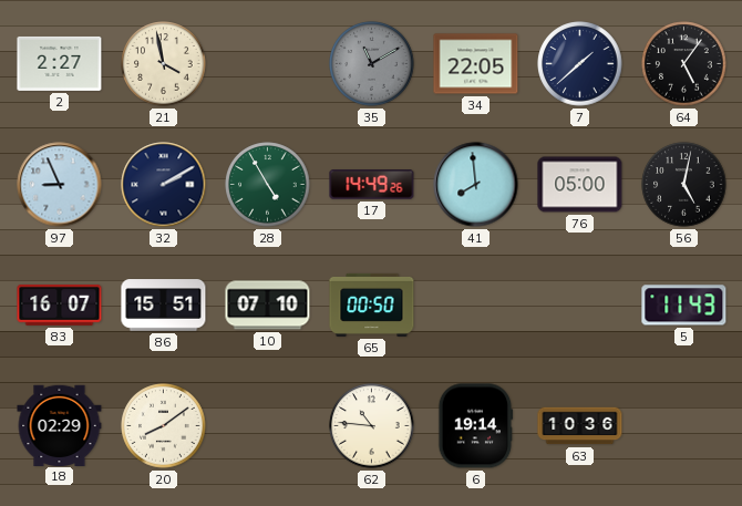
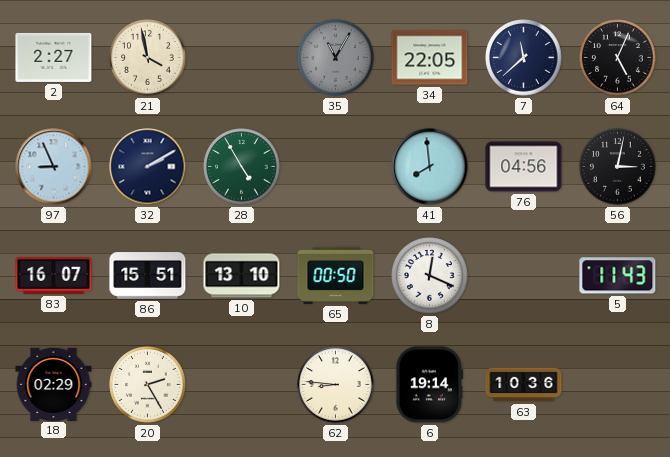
35: 11:10 -> 11:05
7: 1:38 -> 11:38
64: 5:06 -> 5:04
17: 14:49 -> none
76: 05:00 -> 04:56
56: 5:02 -> 3:02
10: 07:10 -> 13:10
8: none -> 12:19
20: 8:09 -> 2:25
62: 10:46 -> 8:46
